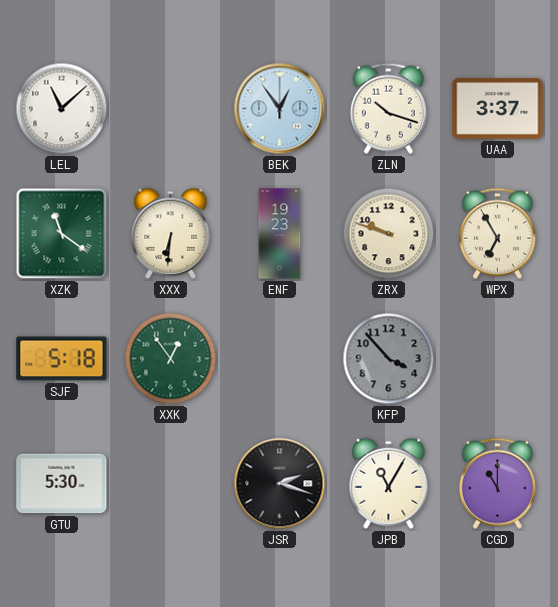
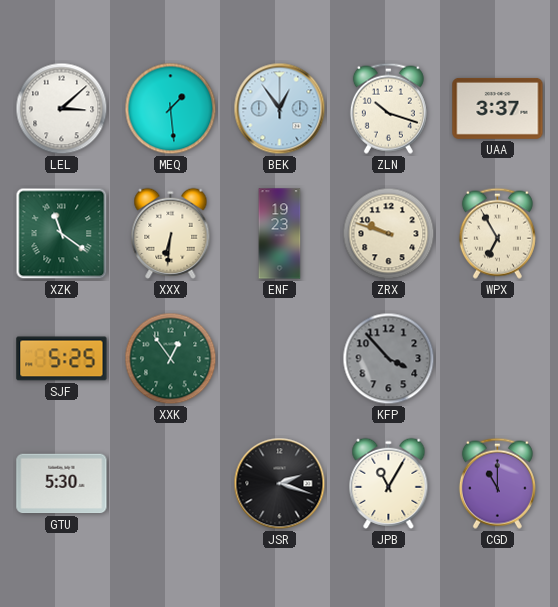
LEL: 11:08 -> 3:08
MEQ: none -> 1:29
SJF: 5:18 -> 5:25
